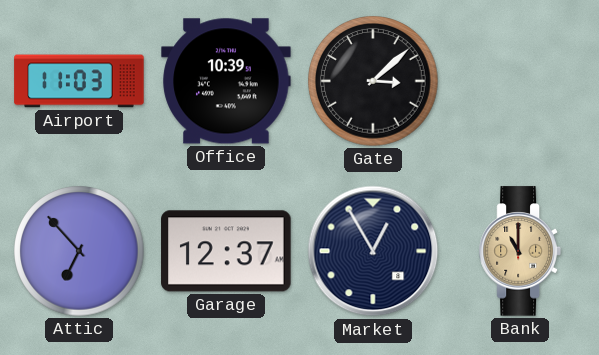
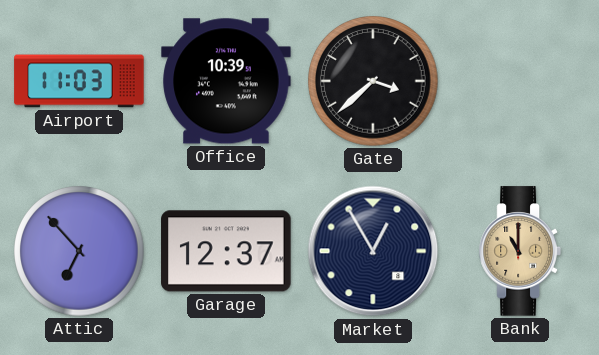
Gate: 3:08 -> 3:38
